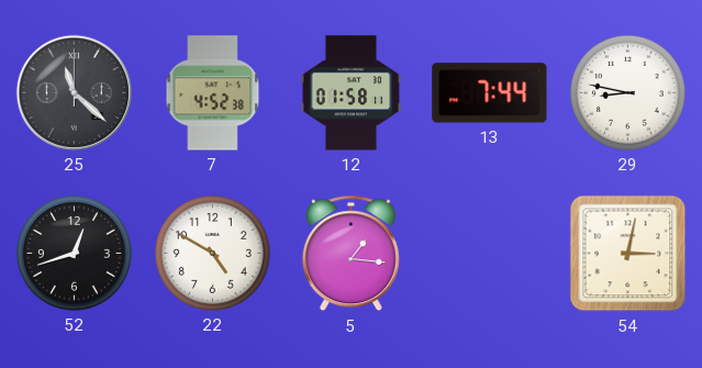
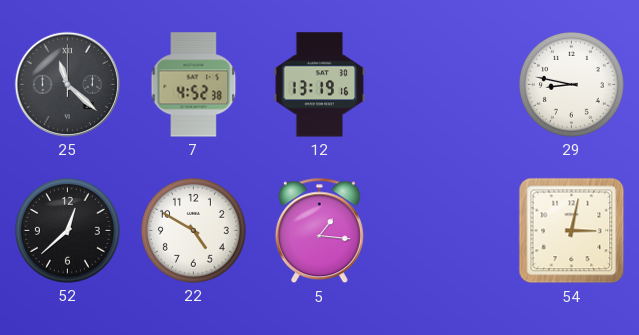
12: 01:58 -> 13:19
13: 7:44 -> none
52: 12:42 -> 12:38
